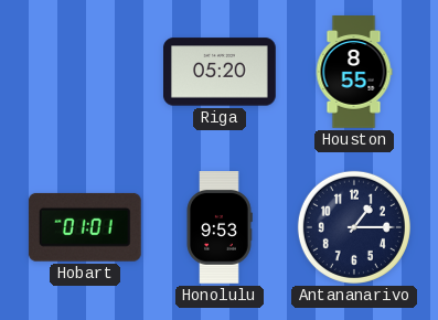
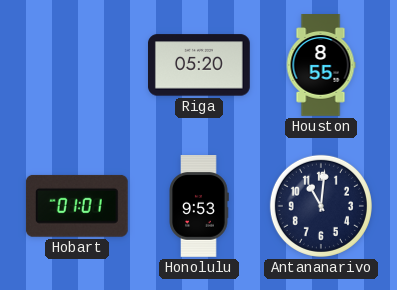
Antananarivo: 1:15 -> 11:01
